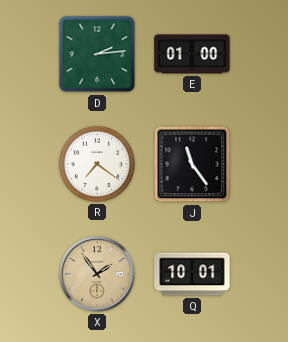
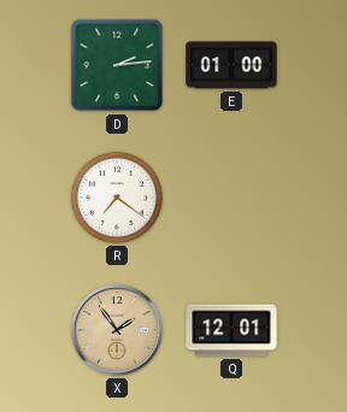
J: 11:24 -> none
Q: 10:01 -> 12:01
